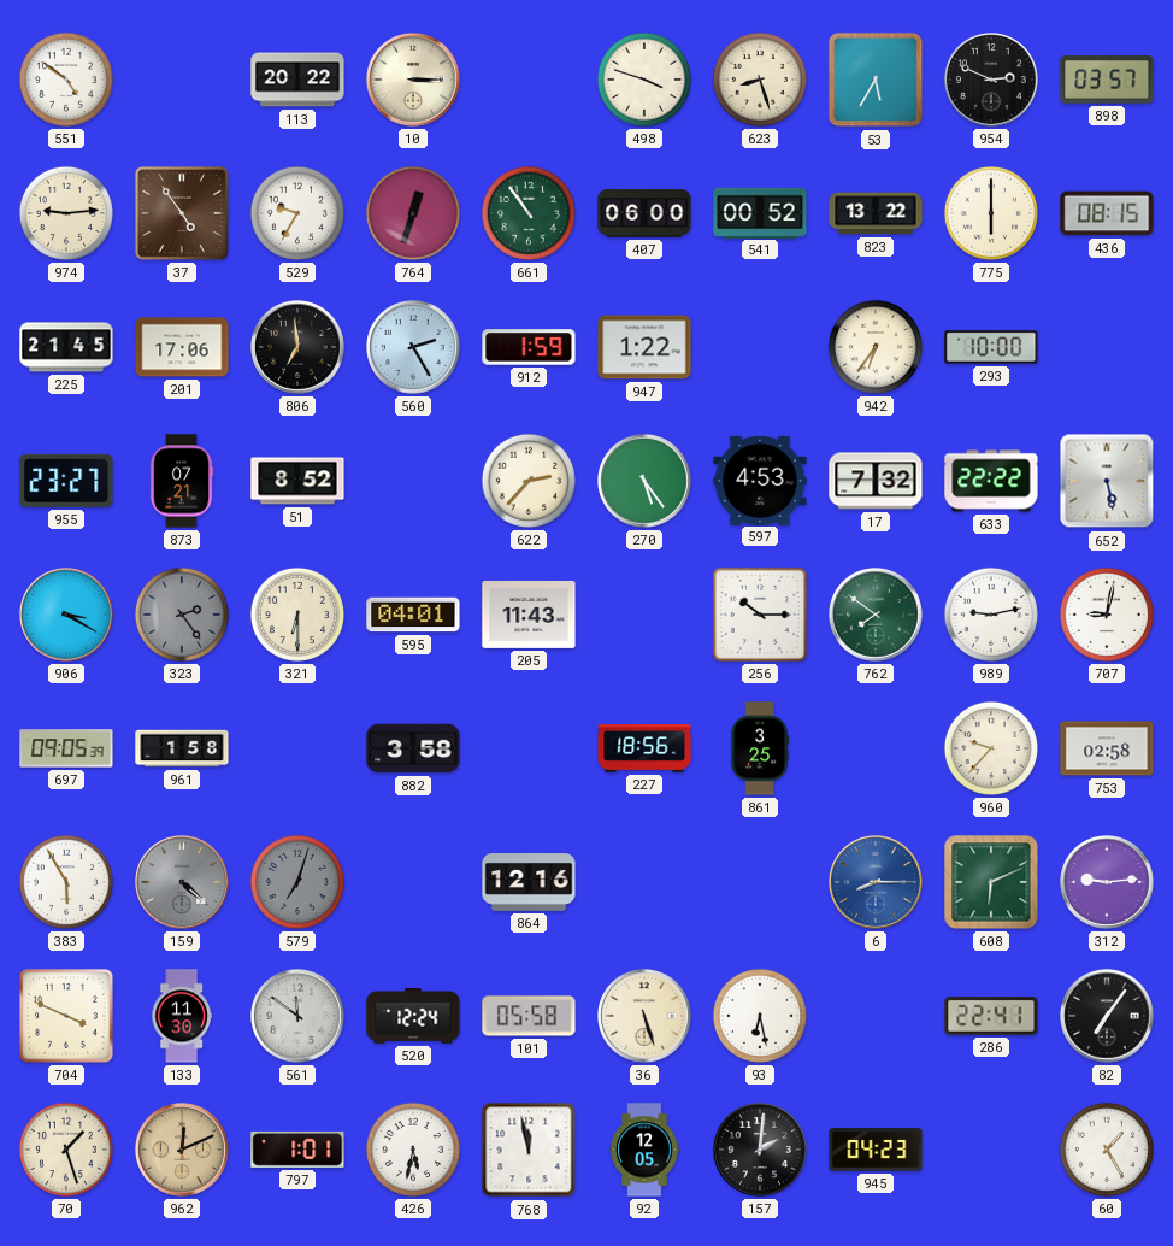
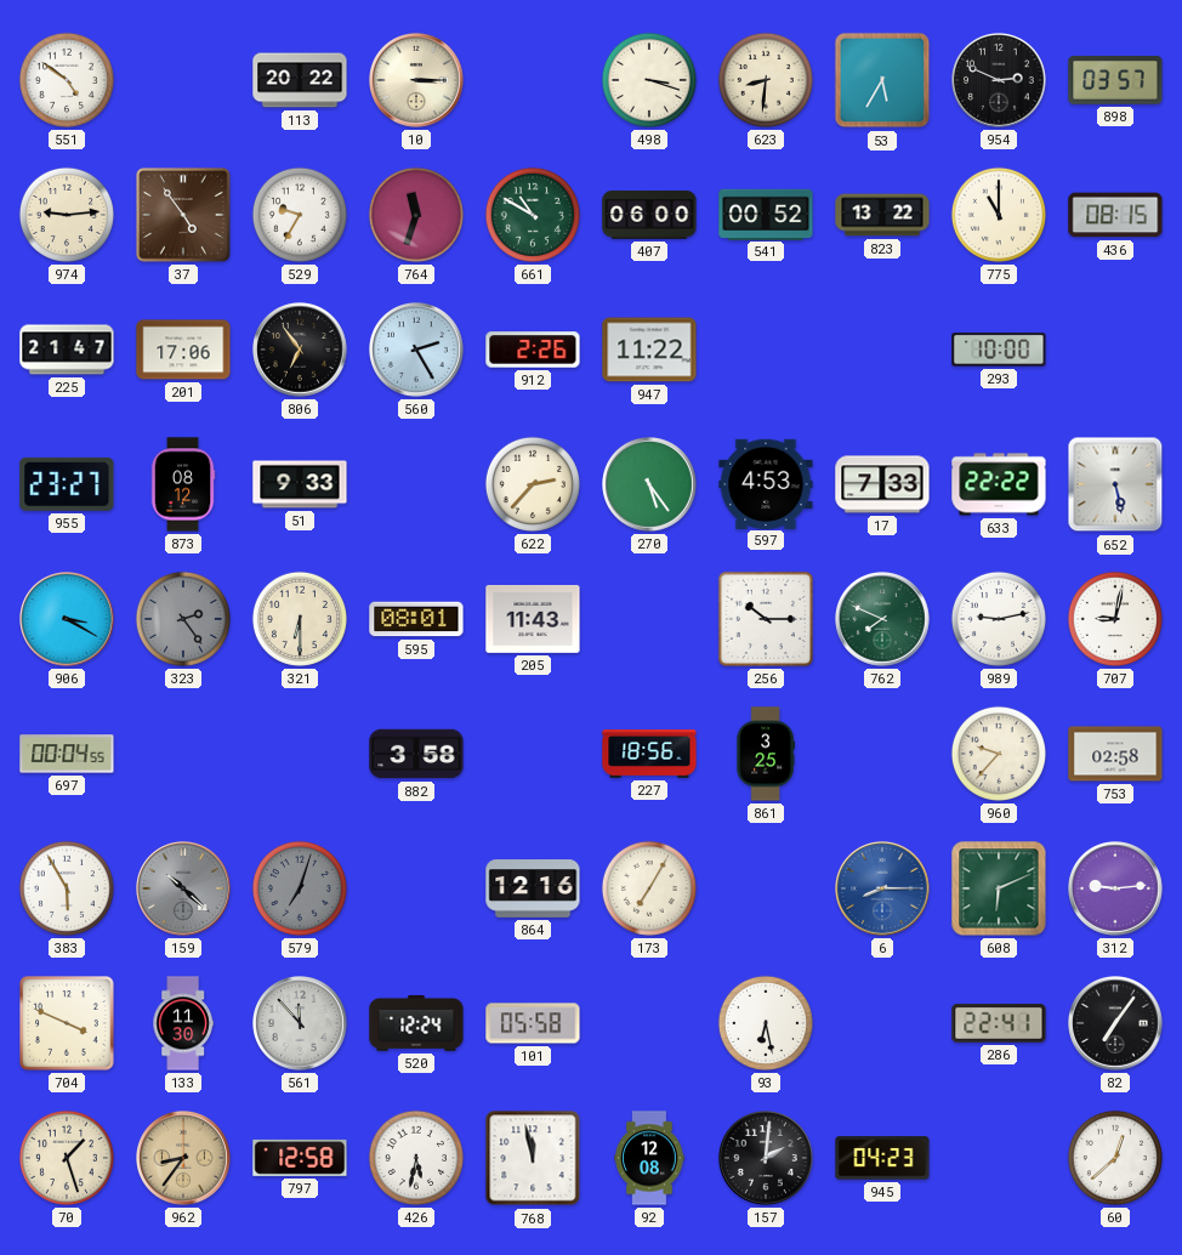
498: 3:48 -> 3:18
623: 8:27 -> 8:31
764: 12:33 -> 11:33
661: 10:54 -> 10:50
775: 6:00 -> 11:00
225: 21:45 -> 21:47
806: 6:59 -> 6:54
912: 1:59 -> 2:26
947: 1:22 -> 11:22
942: 6:36 -> none
873: 07:21 -> 08:12
51: 8:52 -> 9:33
17: 7:32 -> 7:33
595: 04:01 -> 08:01
762: 7:51 -> 7:49
697: 09:05 -> 00:04
961: 1:58 -> none
159: 4:22 -> 10:22
173: none -> 7:05
561: 11:51 -> 11:53
36: 5:27 -> none
962: 12:11 -> 8:36
797: 1:01 -> 12:58
92: 12:05 -> 12:08
60: 1:25 -> 12:38
